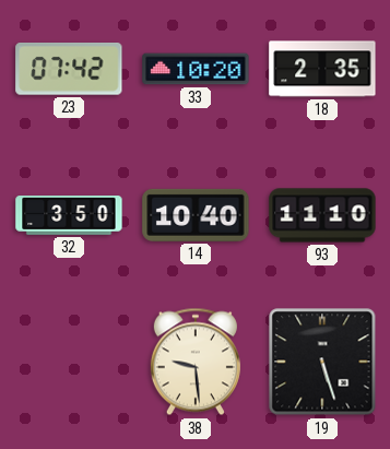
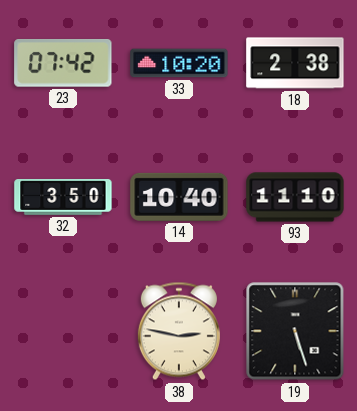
18: 2:35 -> 2:38
38: 9:29 -> 2:47
